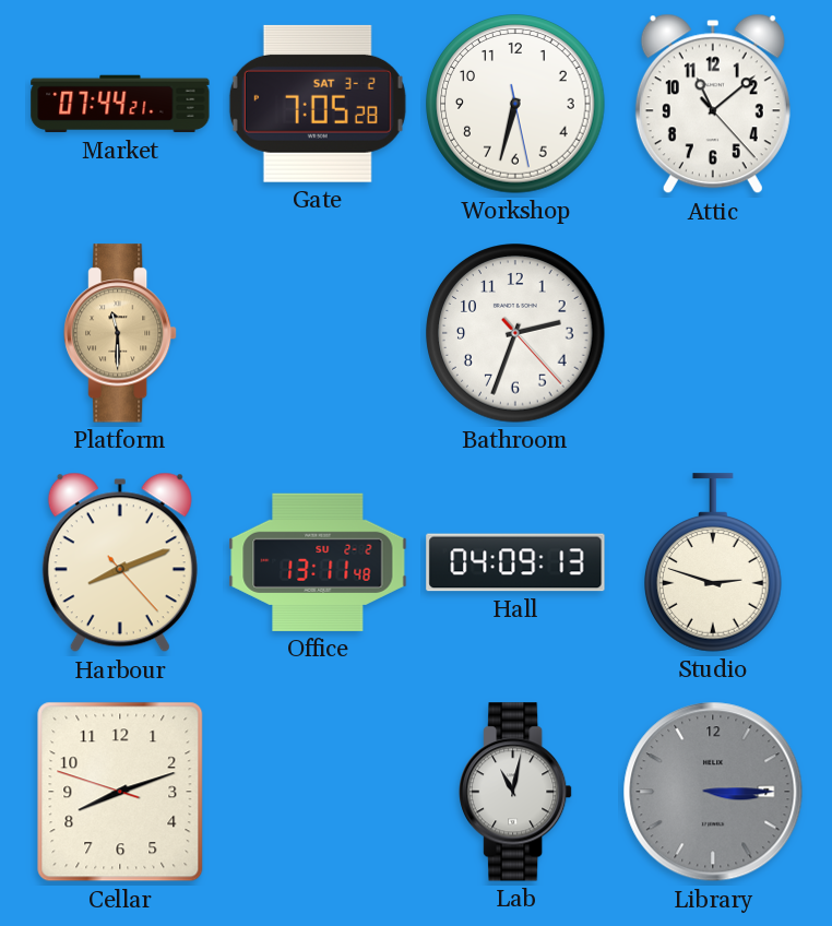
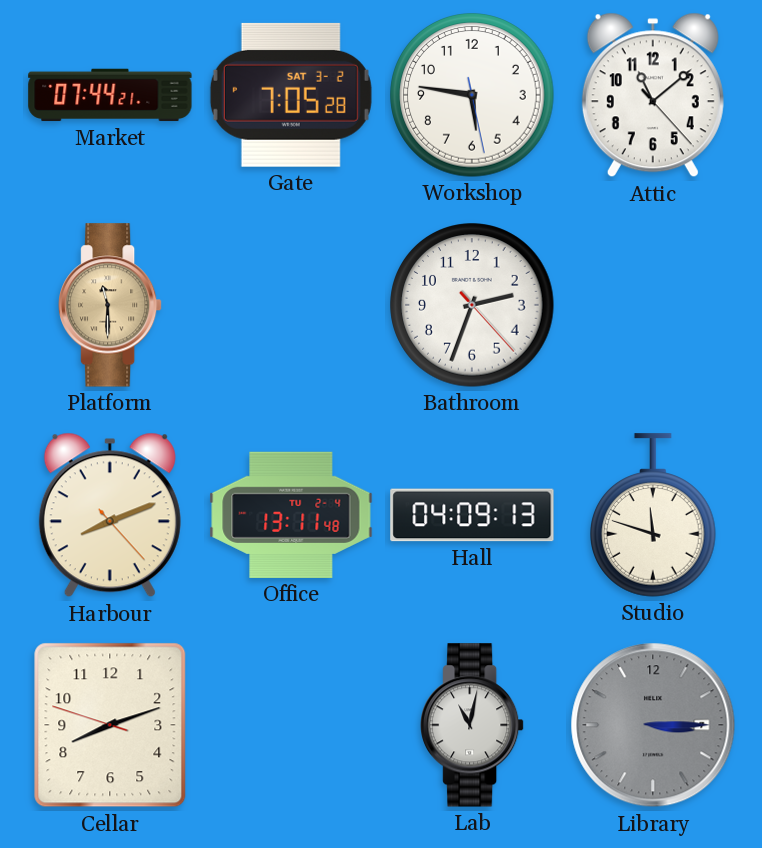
Workshop: 6:32 -> 5:46
Office date: SU 2-2 -> TU 2-4
Studio: 2:48 -> 11:48
